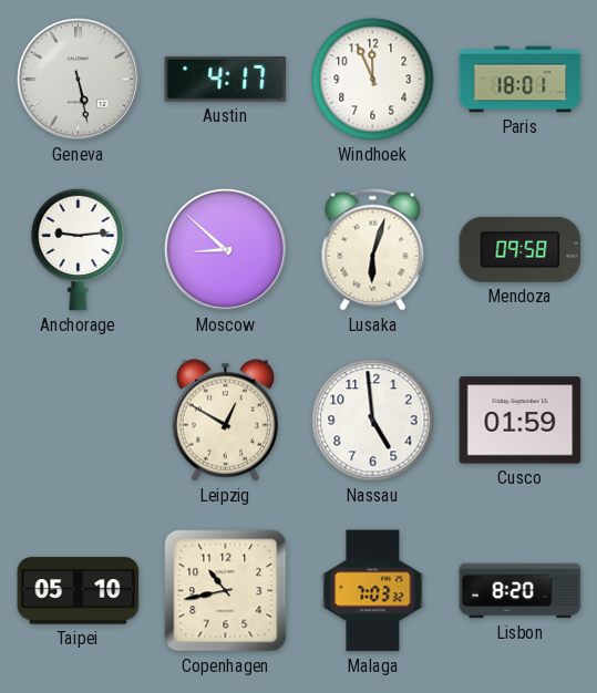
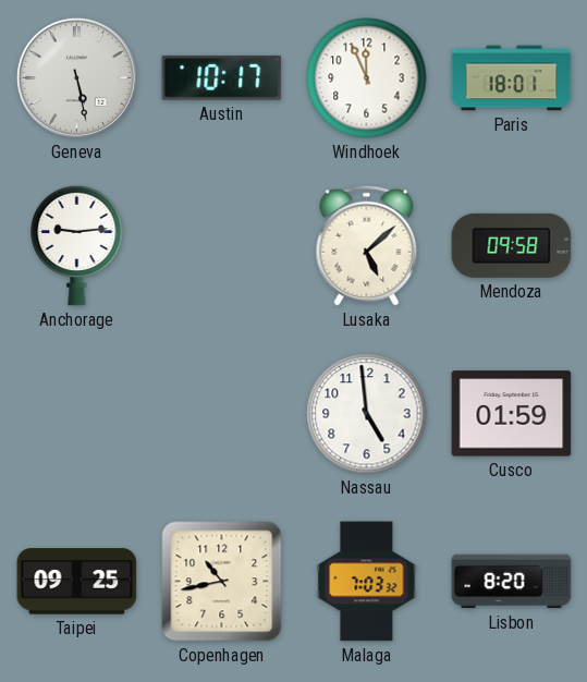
Austin: 4:17 -> 10:17
Moscow: 8:52 -> none
Lusaka: 6:03 -> 5:08
Leipzig: 12:50 -> none
Taipei: 05:10 -> 09:25
